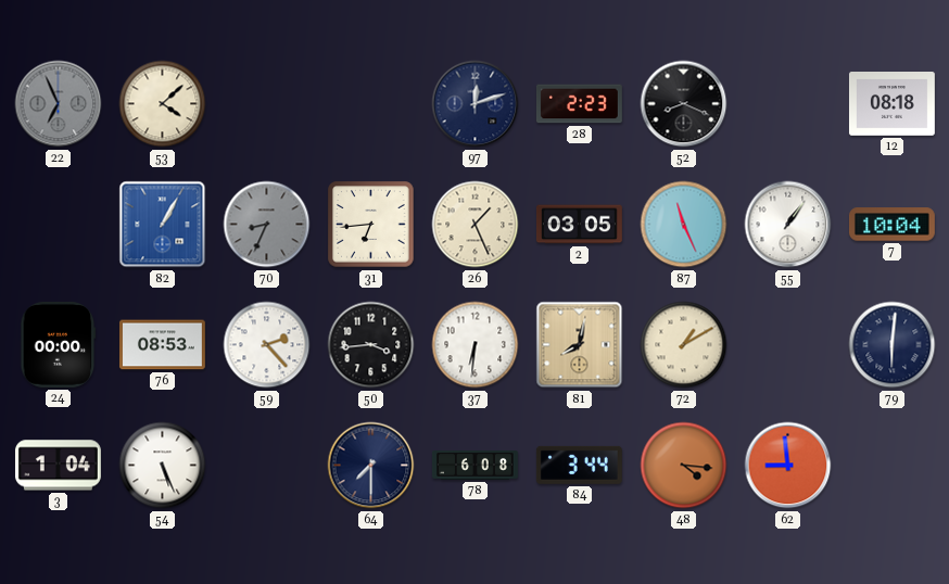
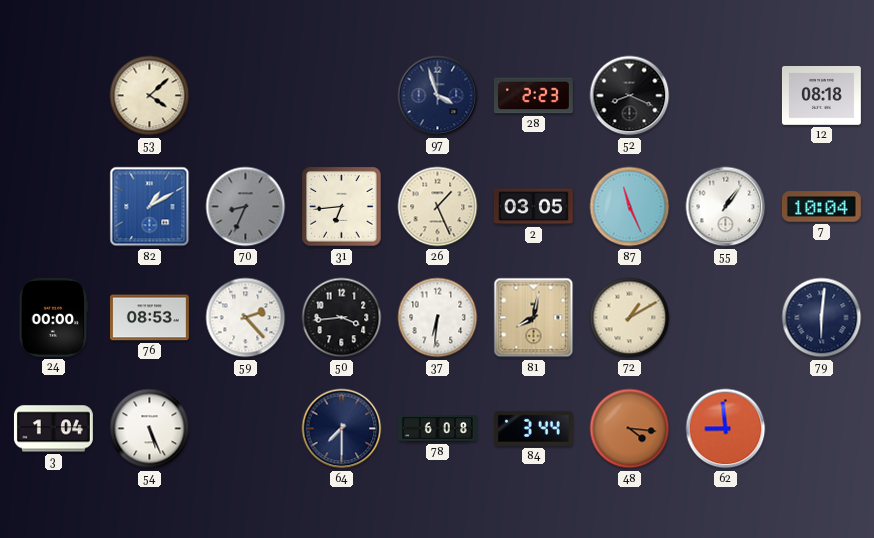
22: 6:56 -> none
97: 12:12 -> 3:57
82: 1:05 -> 1:10
